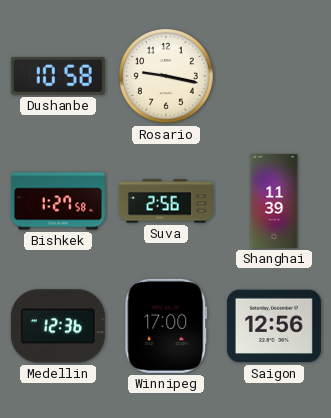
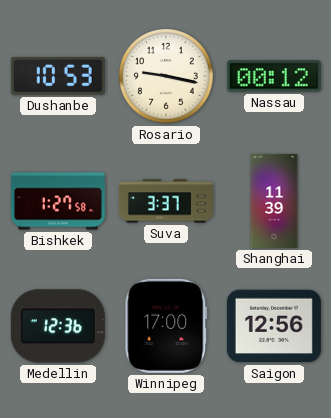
Dushanbe: 10:58 -> 10:53
Nassau: none -> 00:12
Suva: 2:56 -> 3:37
